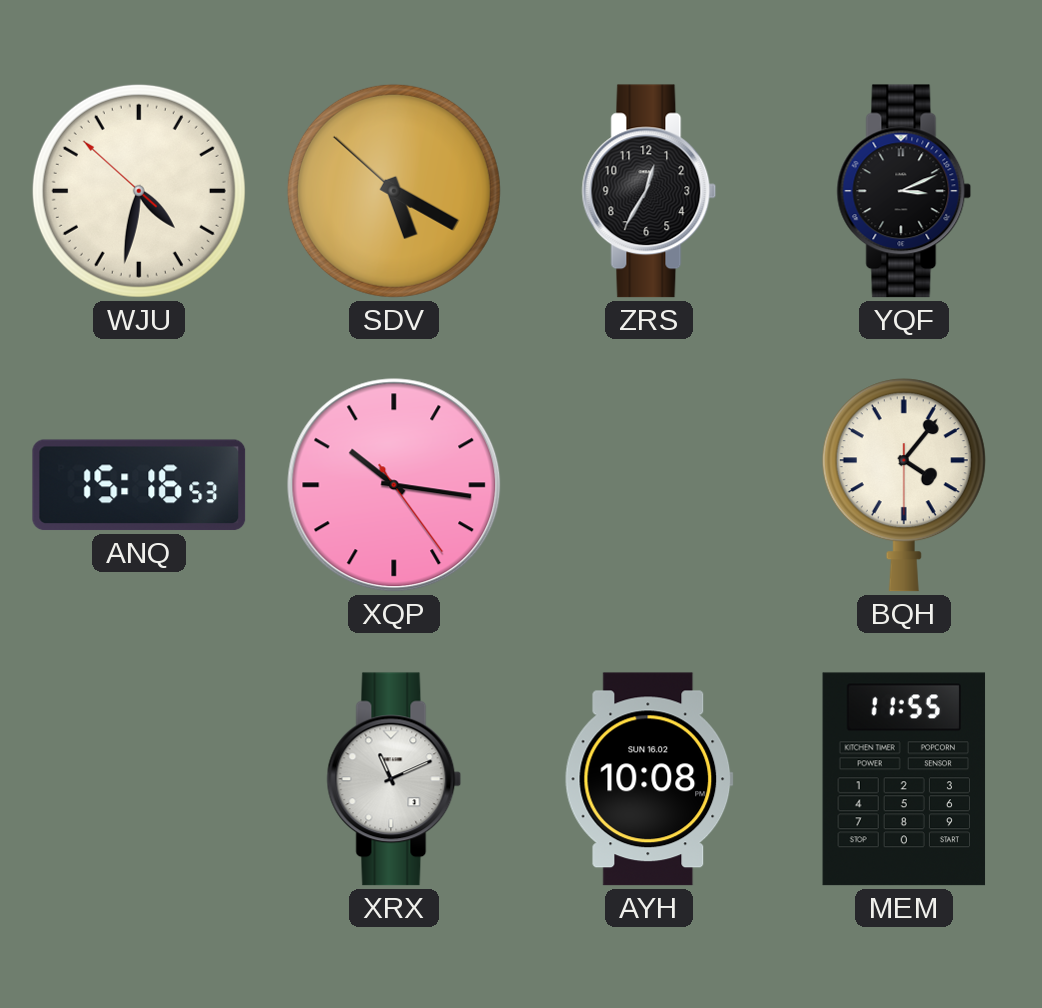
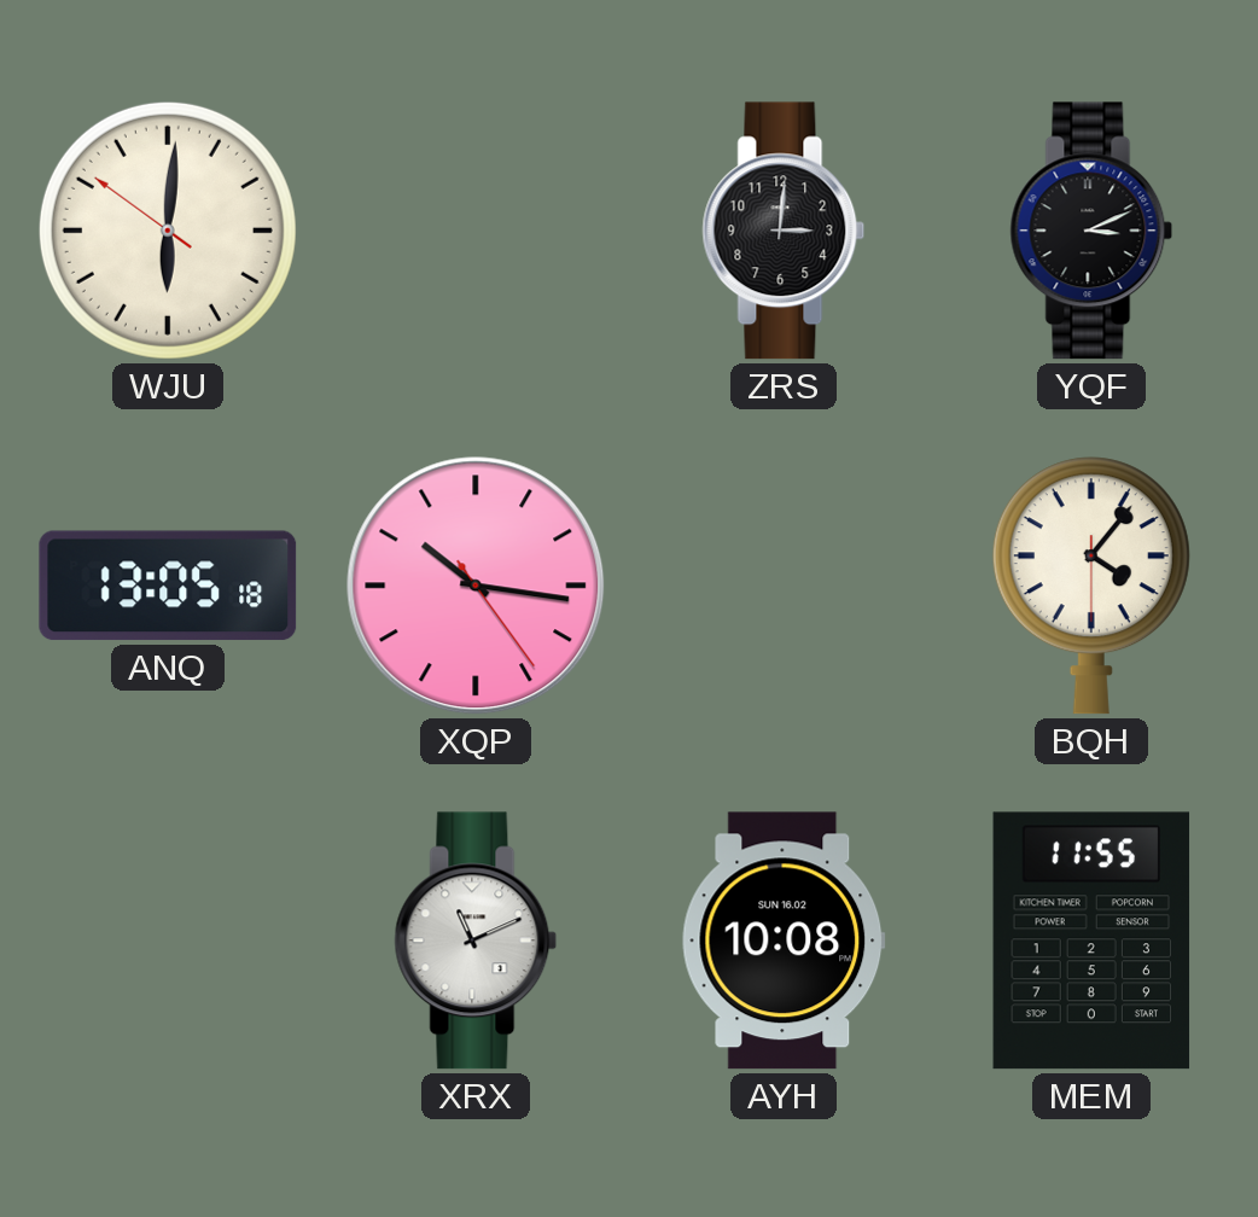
WJU: 4:31 -> 6:00
SDV: 5:19 -> none
ZRS: 12:35 -> 3:01
ANQ: 15:16 -> 13:05
